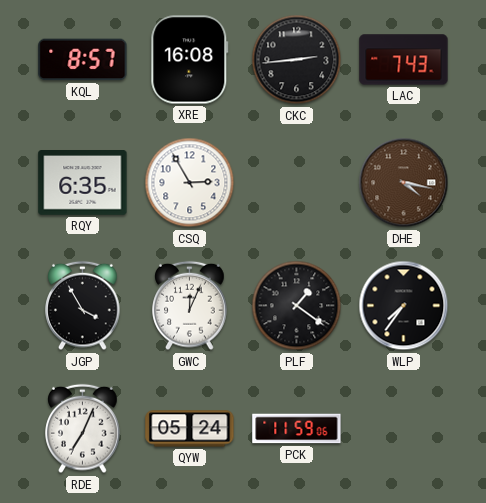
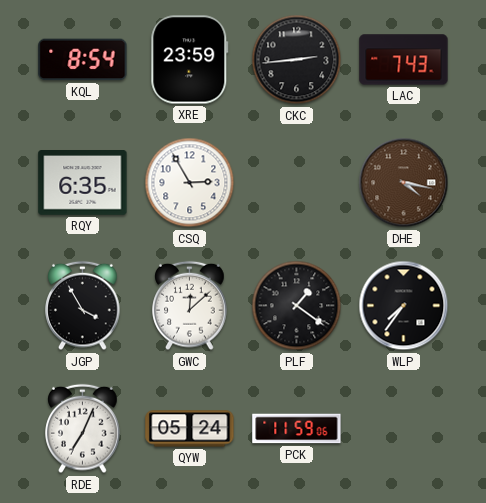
KQL: 8:57 -> 8:54
XRE: 16:08 -> 23:59
GWC: 12:04 -> 12:08
